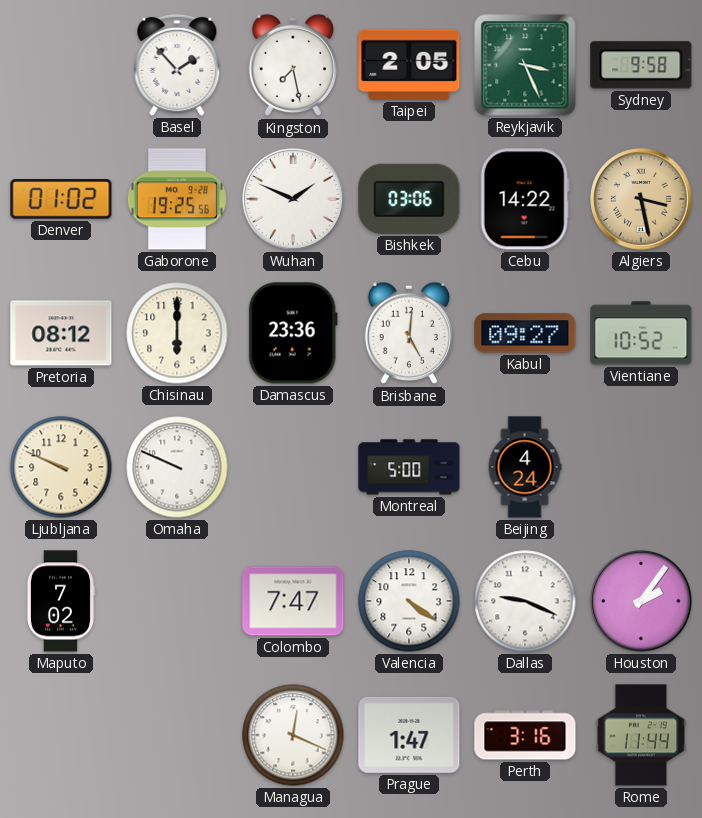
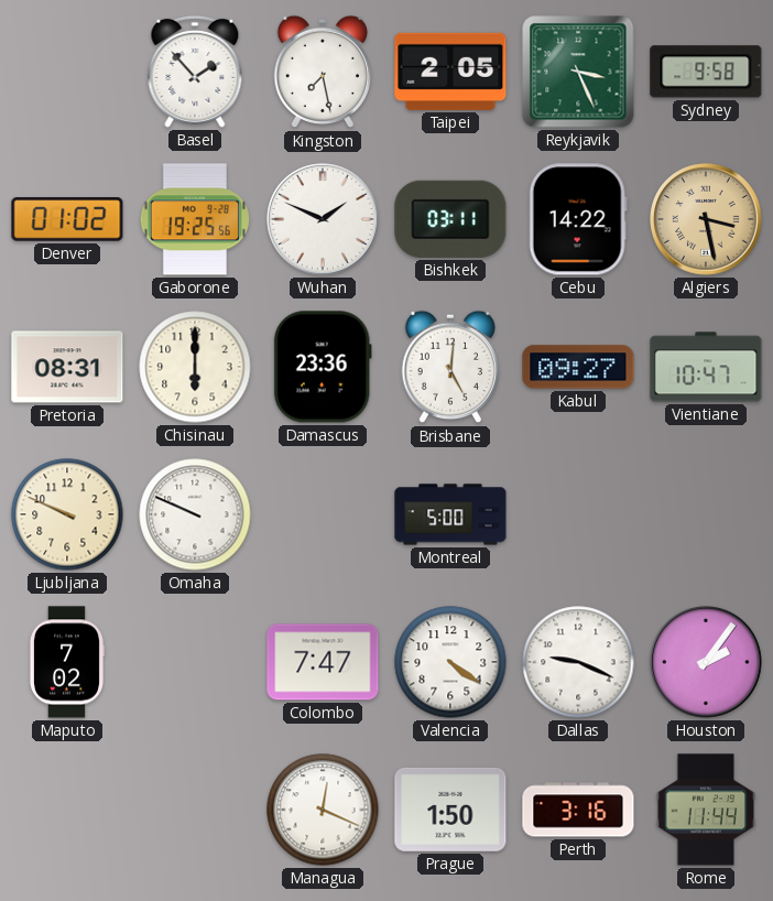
Bishkek: 03:06 -> 03:11
Pretoria: 08:12 -> 08:31
Vientiane: 10:52 -> 10:47
Beijing: 4:24 -> none
Prague: 1:47 -> 1:50
